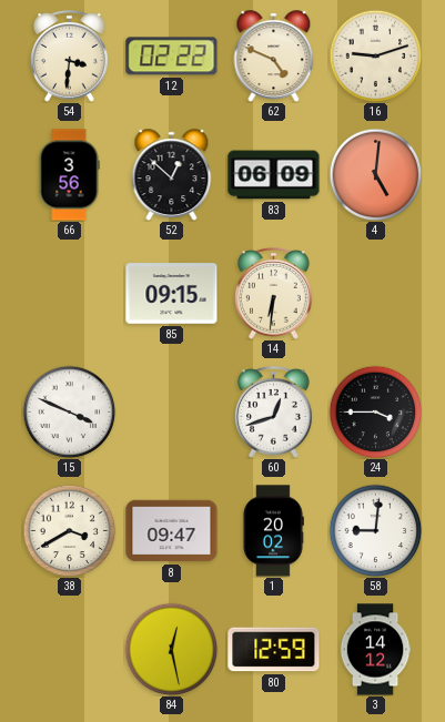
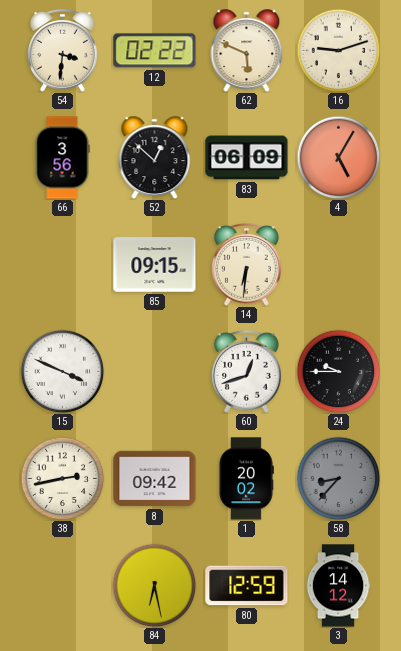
62: 4:49 -> 5:49
4: 5:01 -> 5:05
24: 3:45 -> 9:45
38: 3:40 -> 2:43
8: 09:47 -> 09:42
58: 9:01 -> 8:37
58 dial: white -> grey
84: 12:28 -> 6:28
